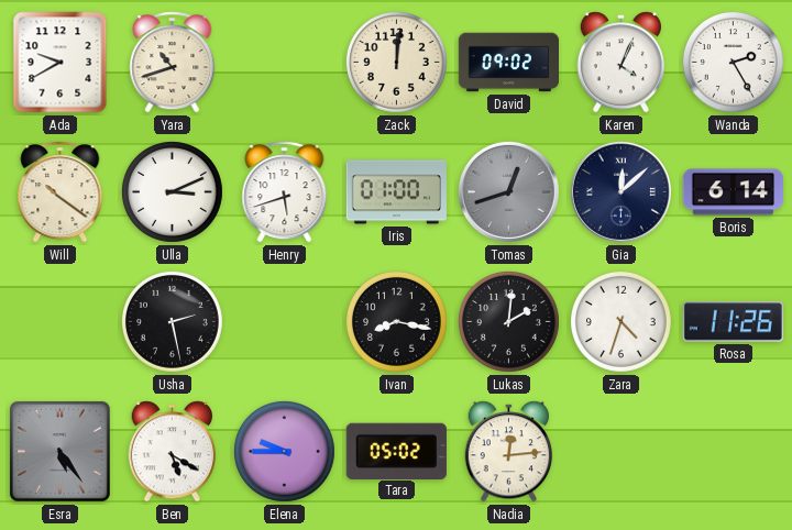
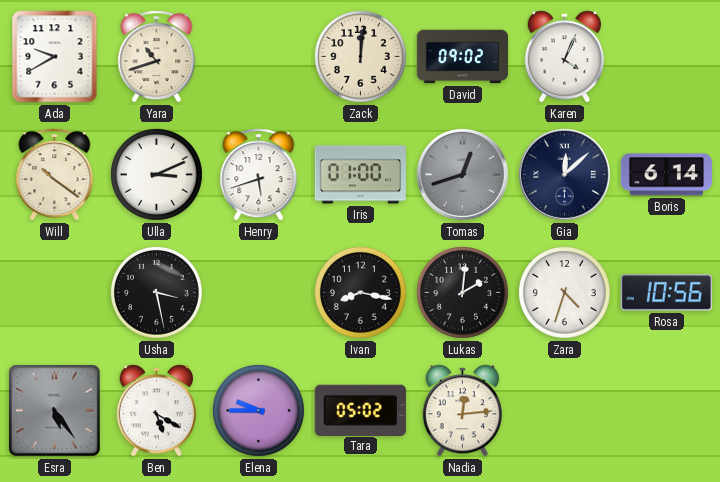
Wanda: 2:25 -> none
Usha: 2:28 -> 3:28
Rosa: 11:26 -> 10:56
